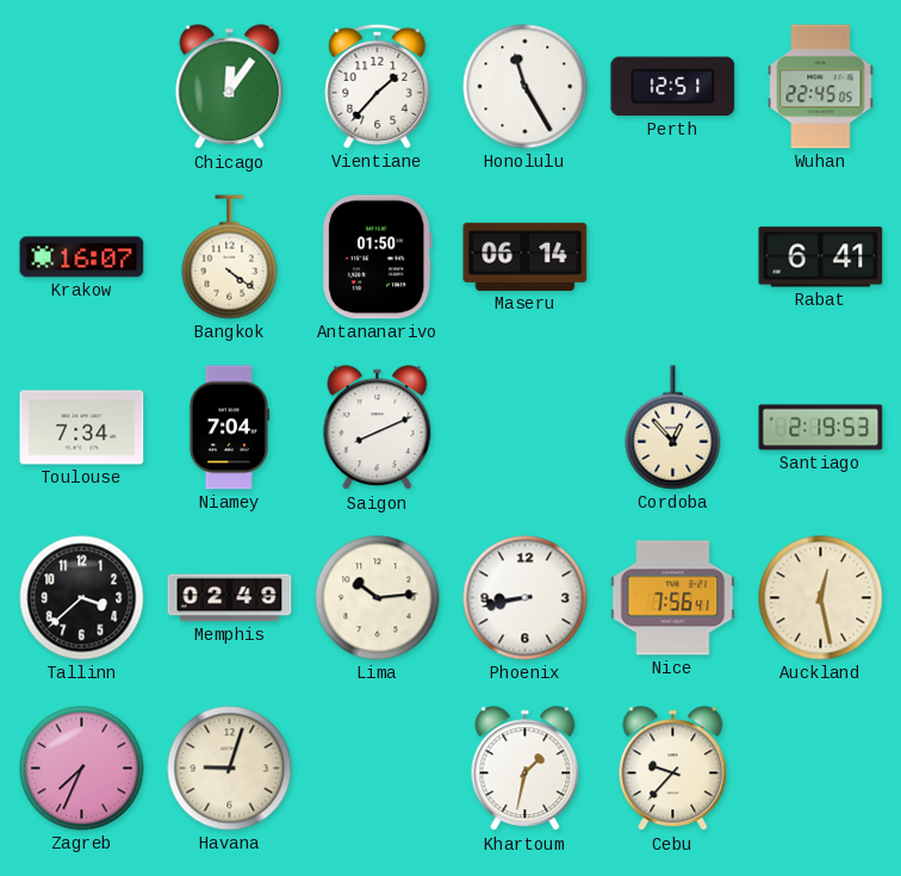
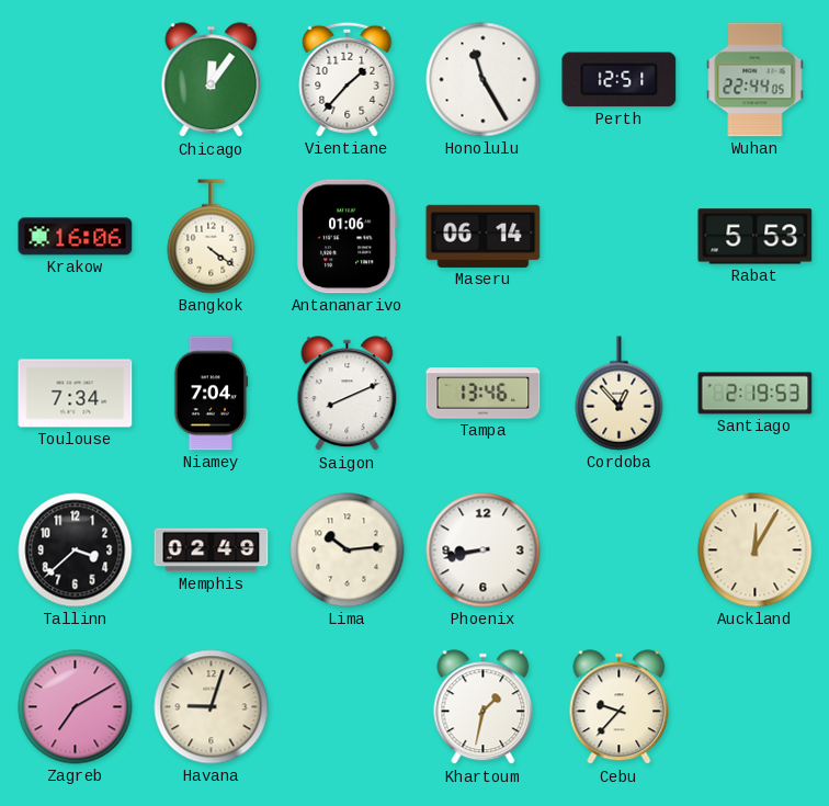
Wuhan: 22:45 -> 22:44
Krakow: 16:07 -> 16:06
Antananarivo: 01:50 -> 01:06
Rabat: 6:41 -> 5:53
Tampa: none -> 13:46
Nice: 7:56 -> none
Auckland: 12:28 -> 12:05
Zagreb: 7:34 -> 7:10
